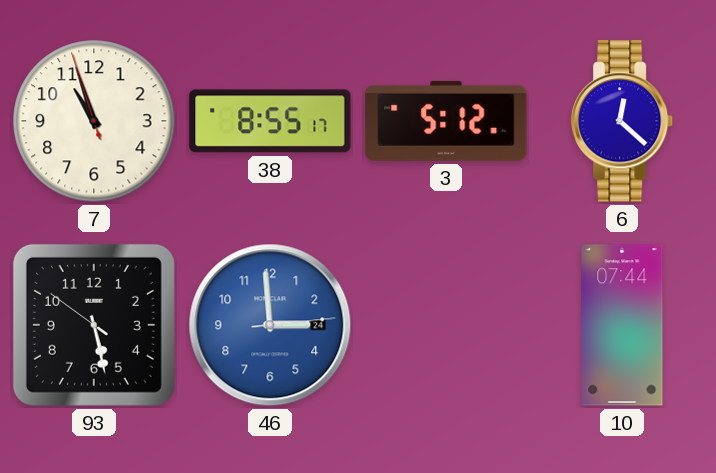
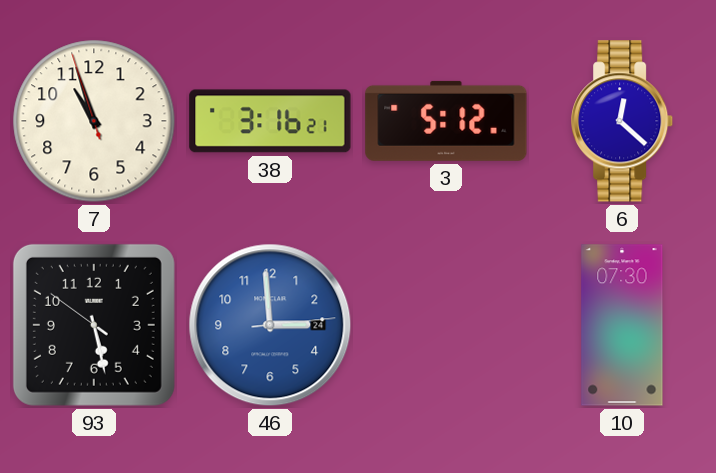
38: 8:55 -> 3:16
10: 07:44 -> 07:30
